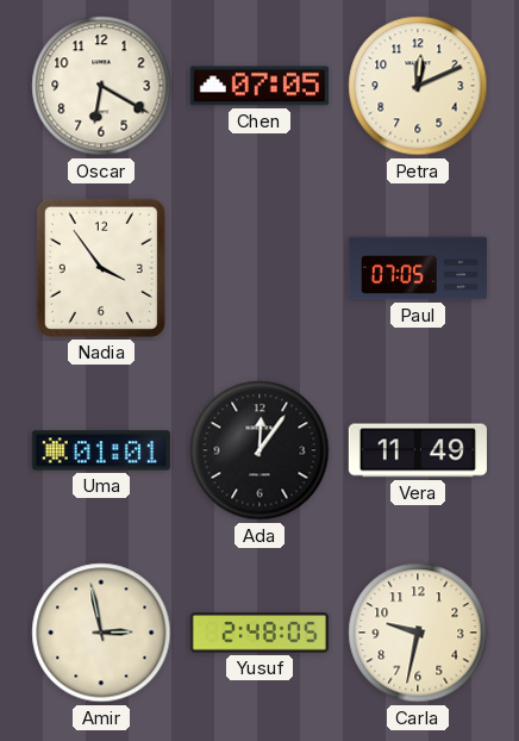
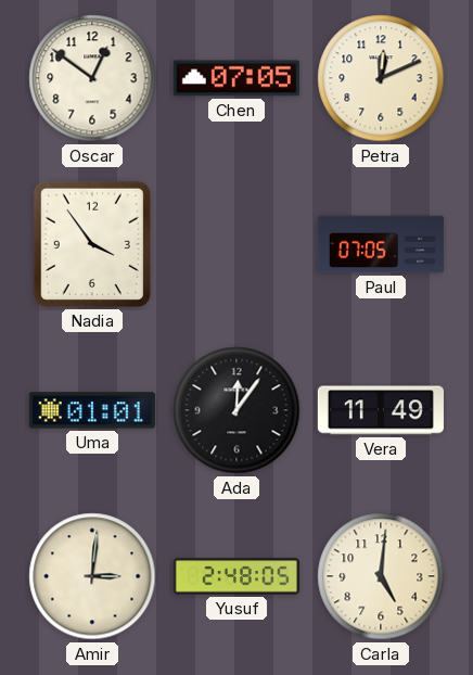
Oscar: 6:20 -> 12:51
Amir: 2:58 -> 3:01
Carla: 9:32 -> 5:01
